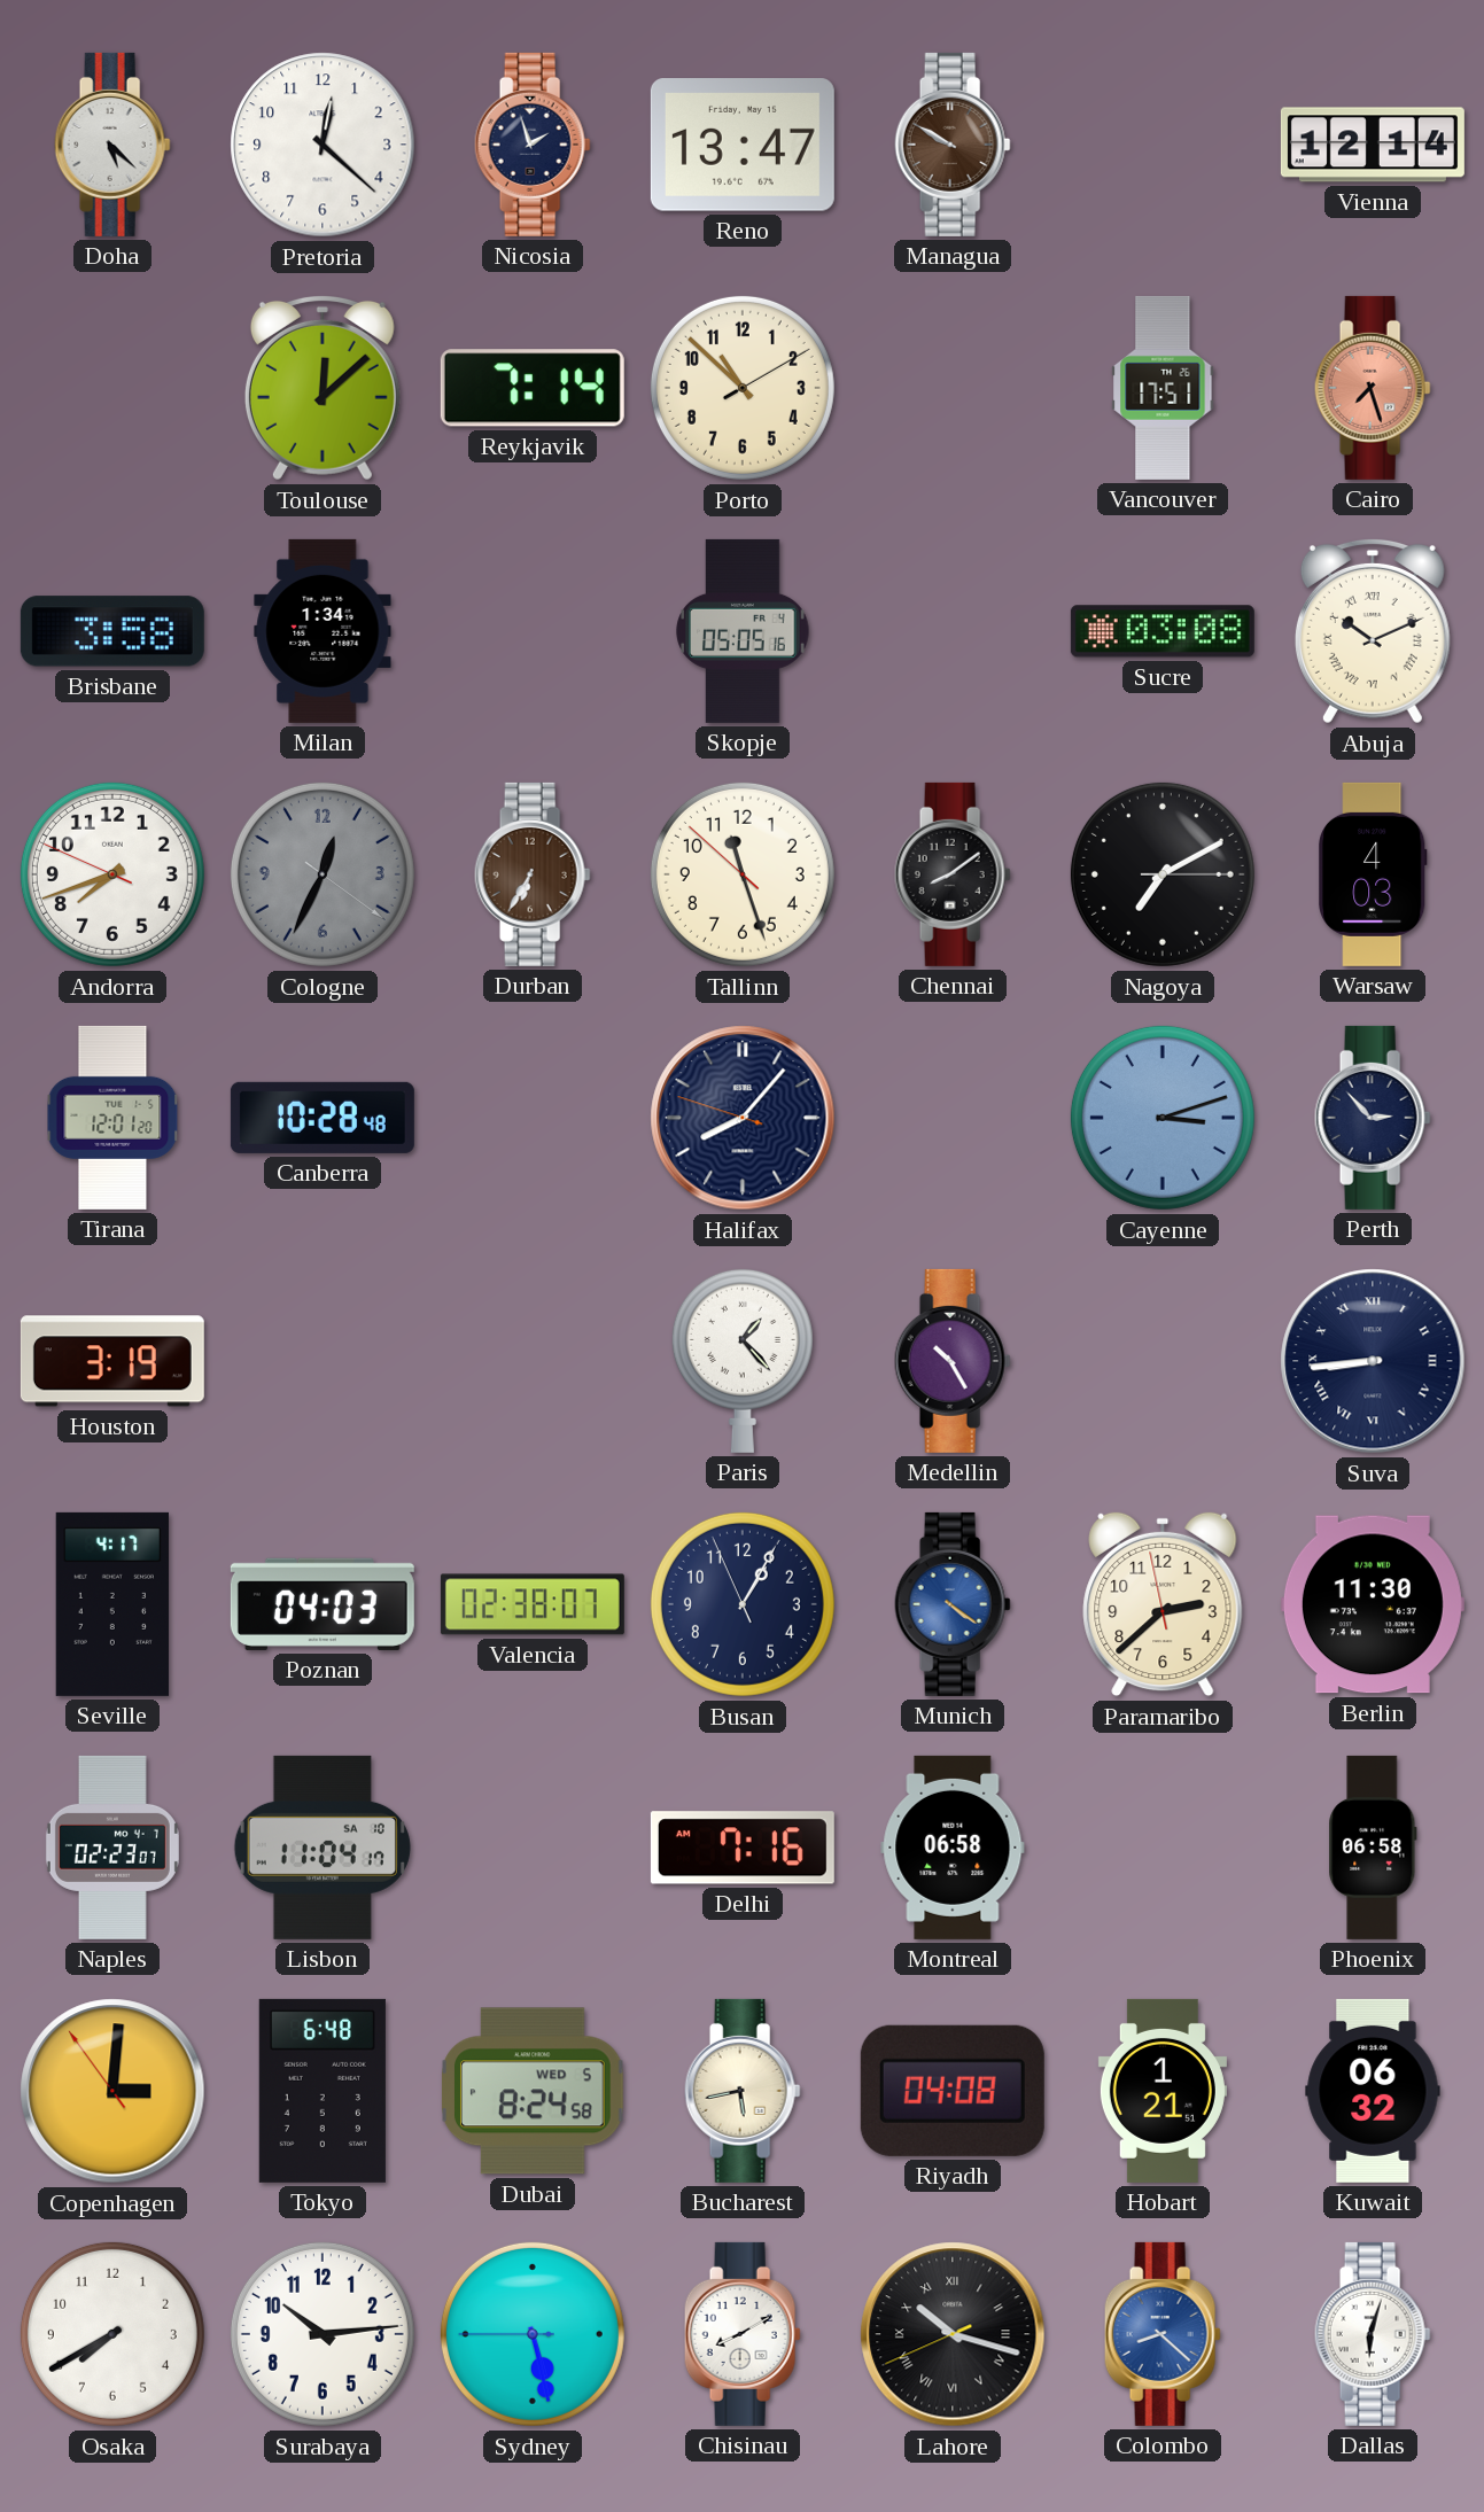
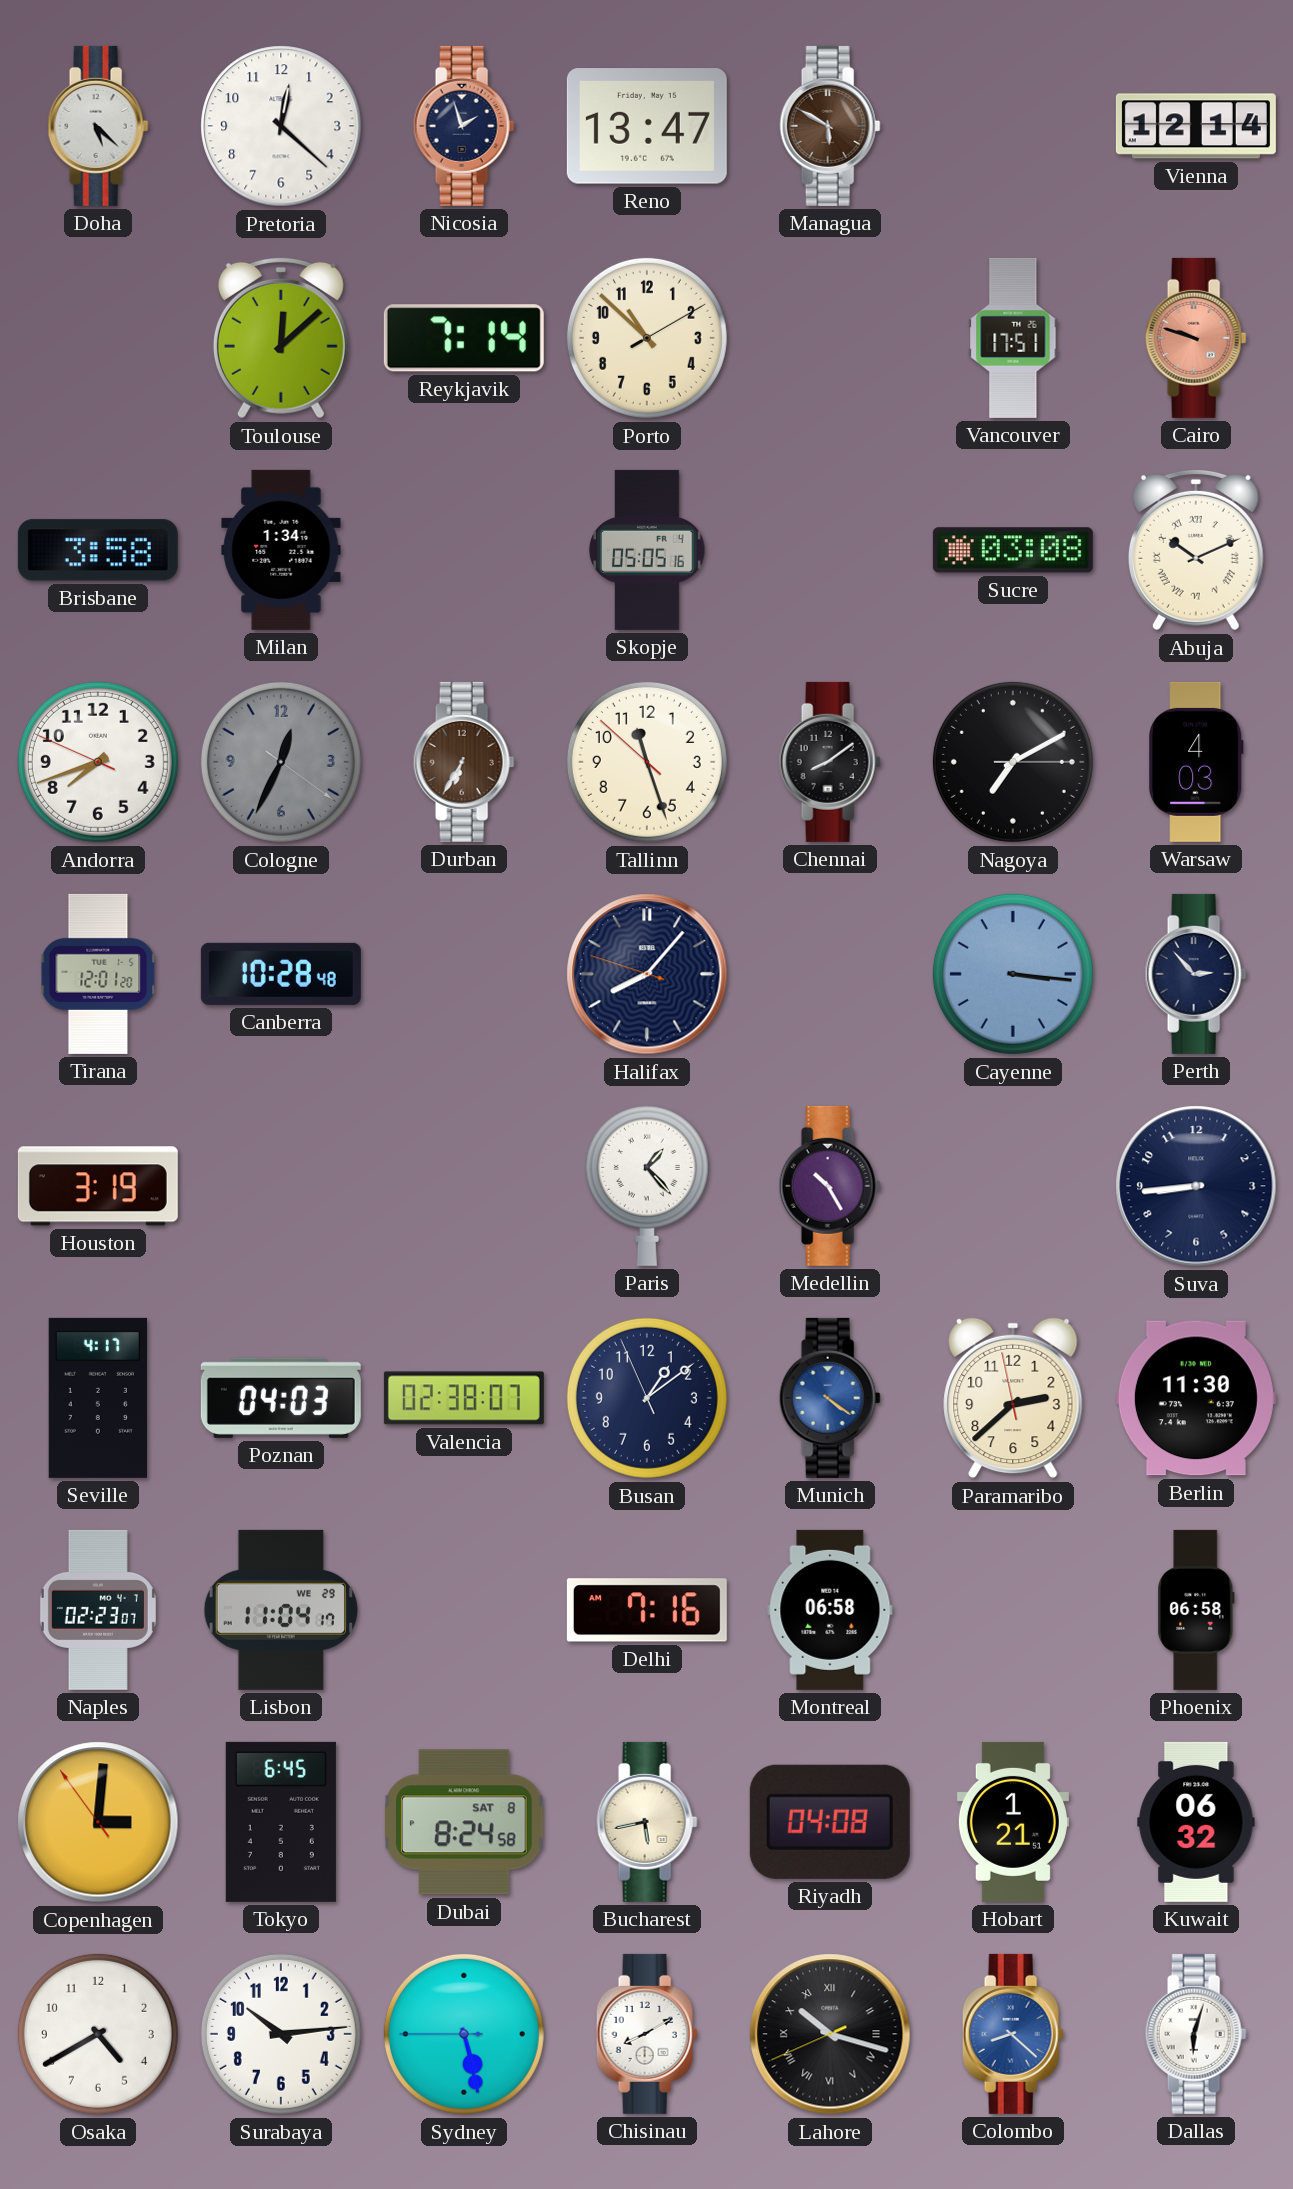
Managua: 9:50 -> 5:50
Cairo: 7:27 -> 9:48
Cayenne: 3:12 -> 3:16
Suva numerals: Roman -> Arabic
Busan: 1:04 -> 1:08
Lisbon date: SA 10 -> WE 29
Tokyo: 6:48 -> 6:45
Dubai date: WED 5 -> SAT 8
Osaka: 7:40 -> 4:40
